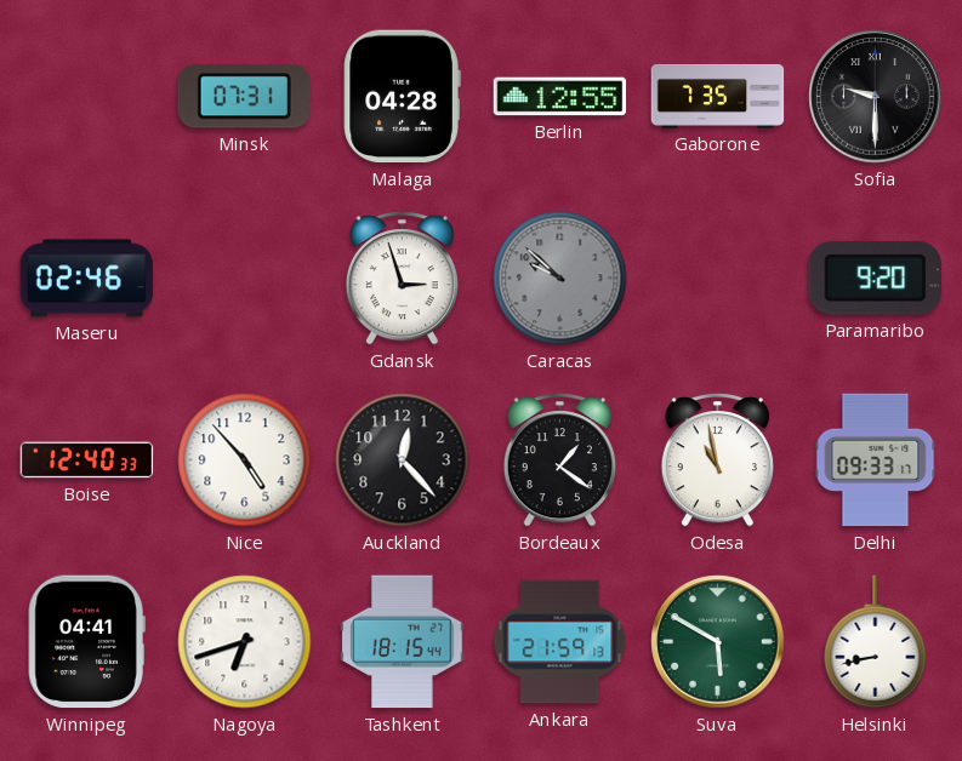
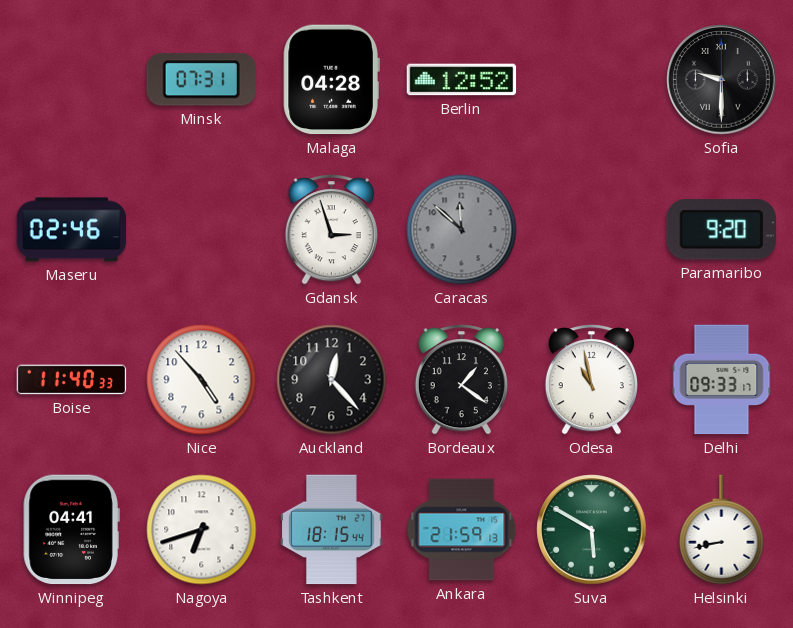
Berlin: 12:55 -> 12:52
Gaborone: 7:35 -> none
Caracas: 9:52 -> 11:52
Boise: 12:40 -> 11:40
